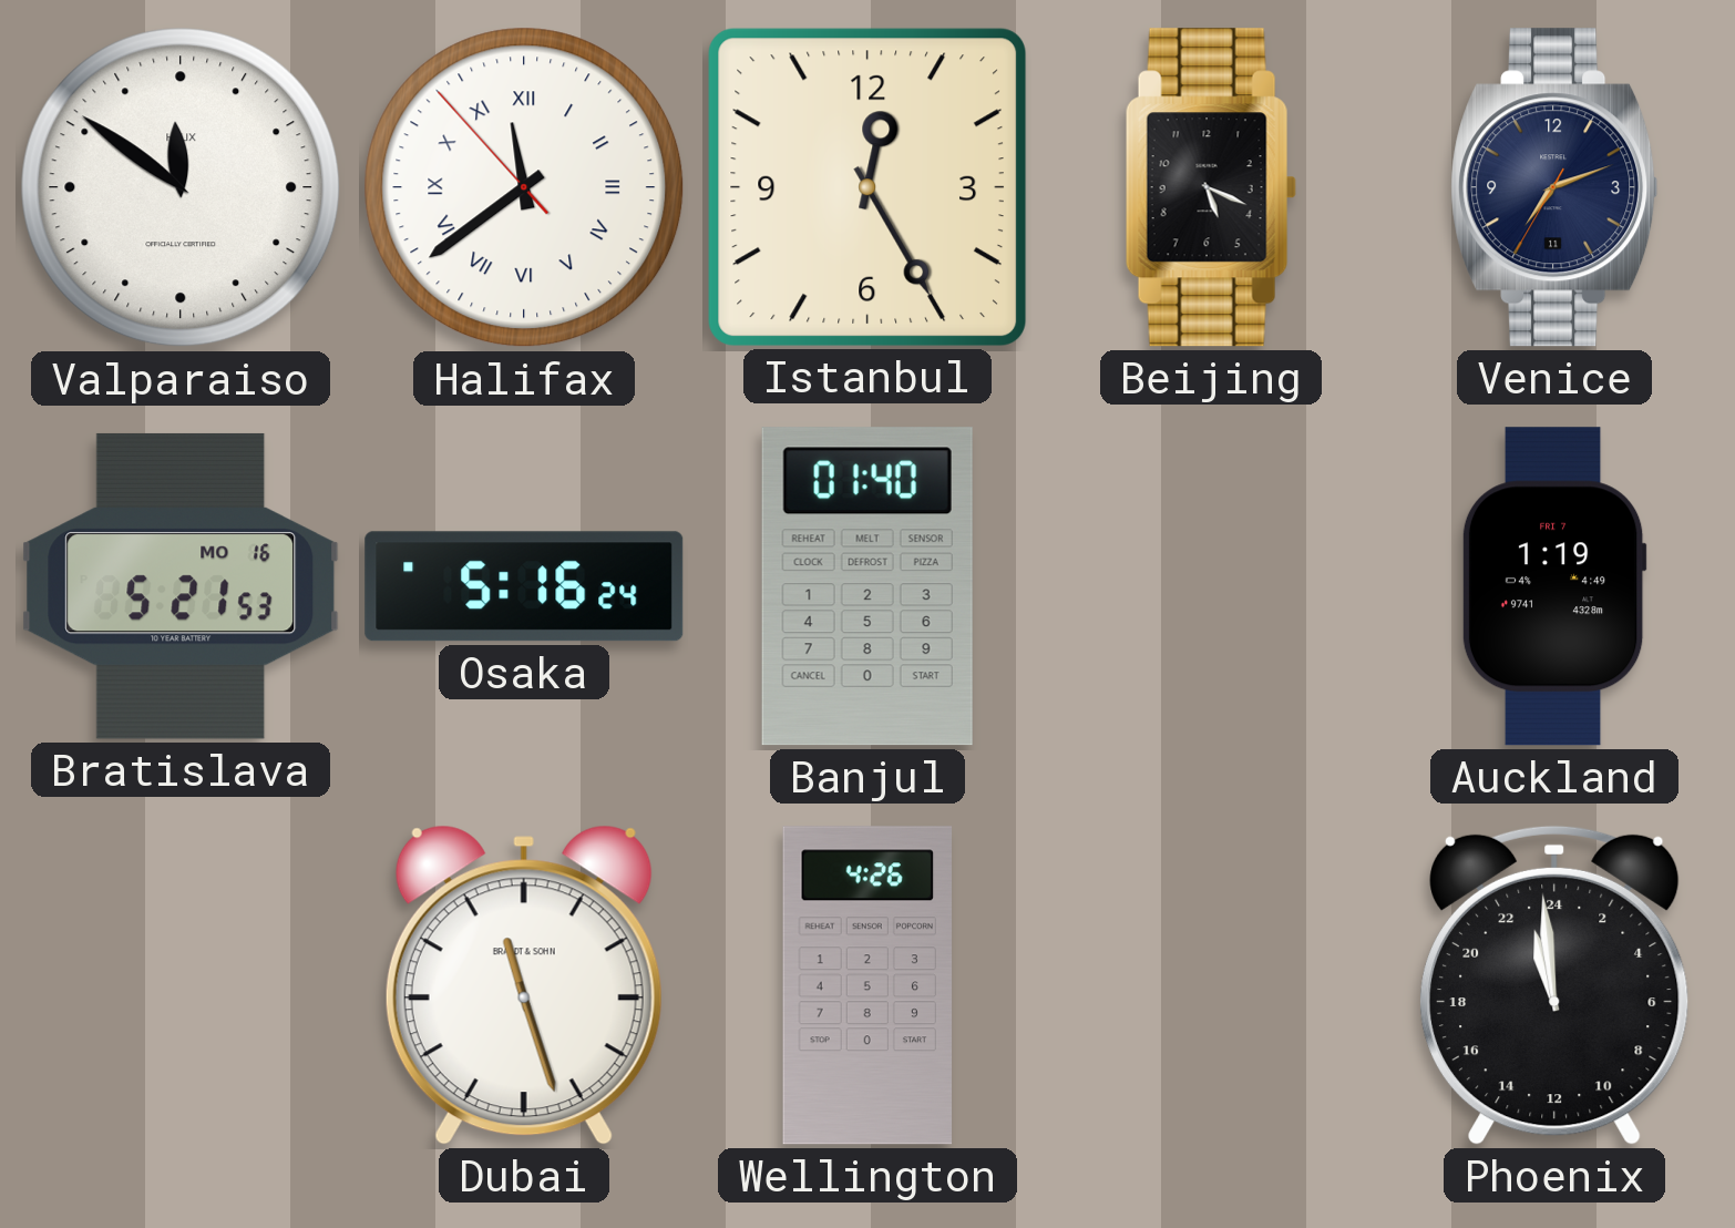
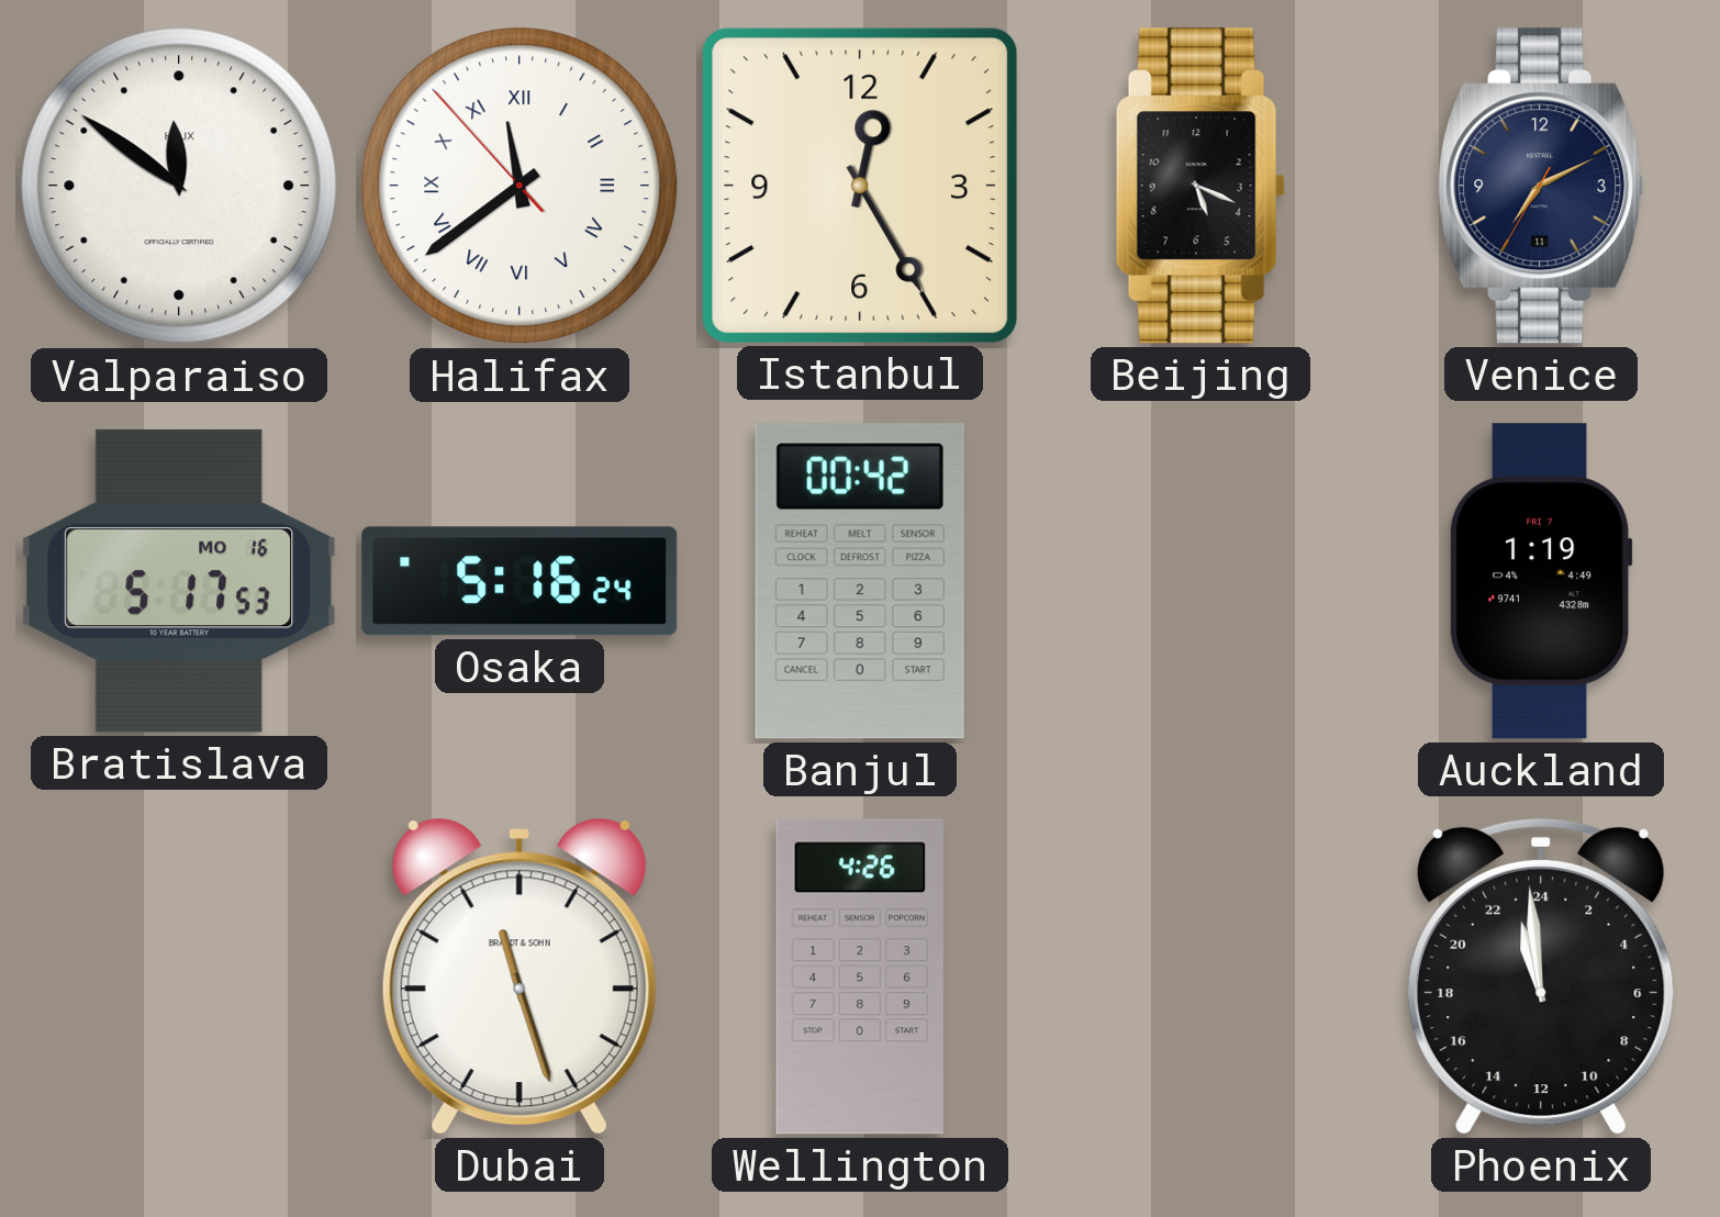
Venice: 7:11 -> 7:10
Bratislava: 5:21 -> 5:17
Banjul: 01:40 -> 00:42
